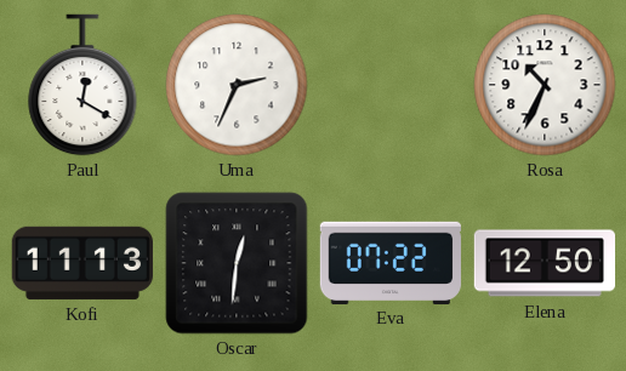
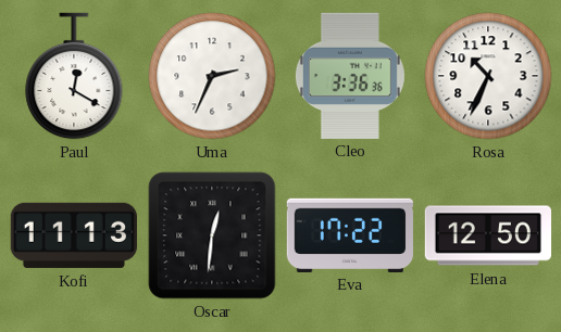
Cleo: none -> 3:36
Eva: 07:22 -> 17:22
